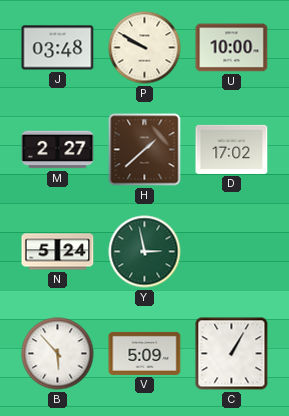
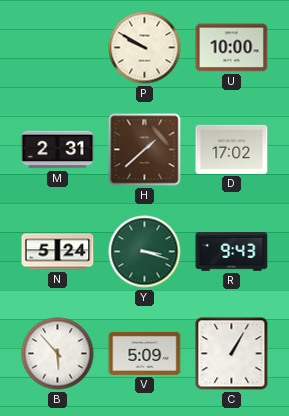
J: 03:48 -> none
M: 2:27 -> 2:31
Y: 2:58 -> 3:18
R: none -> 9:43
